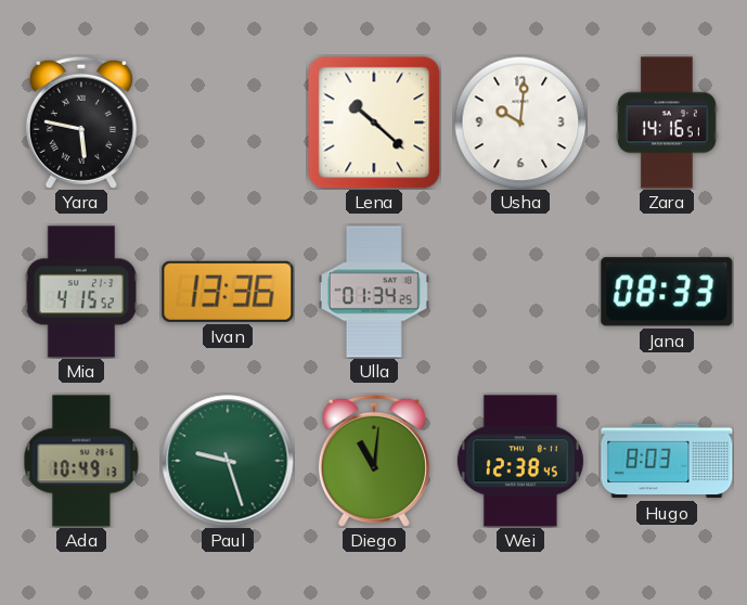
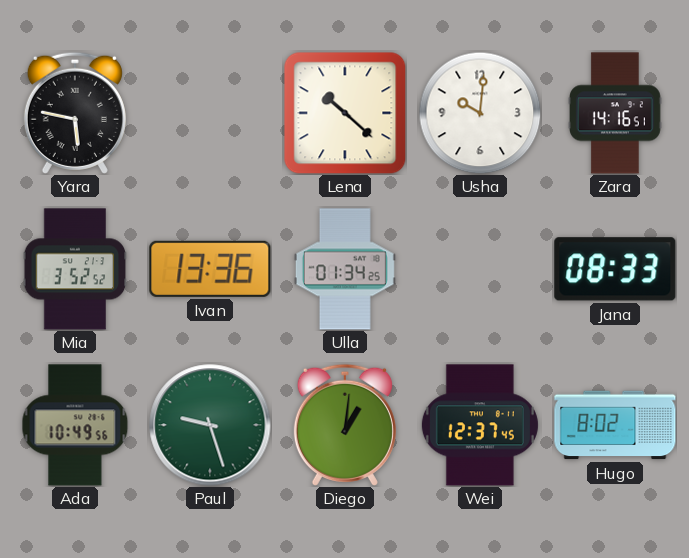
Mia: 4:15 -> 3:52
Ada: 10:49:13 -> 10:49:56
Diego: 11:01 -> 1:01
Wei: 12:38 -> 12:37
Hugo: 8:03 -> 8:02
